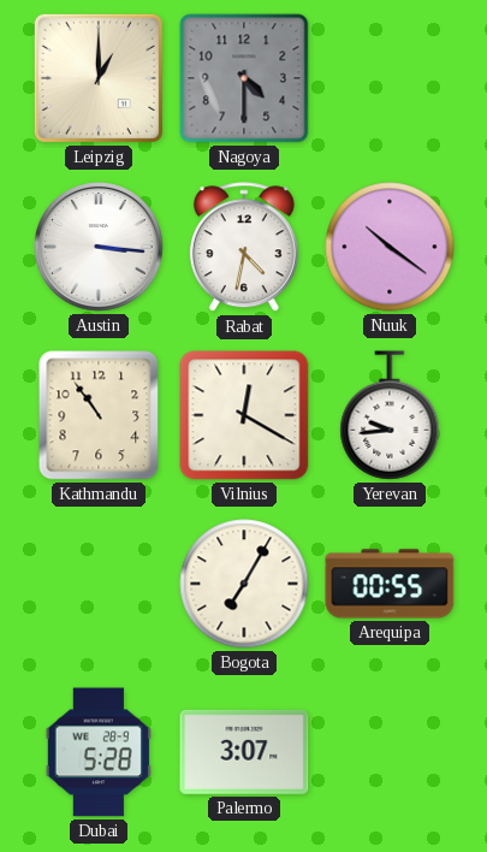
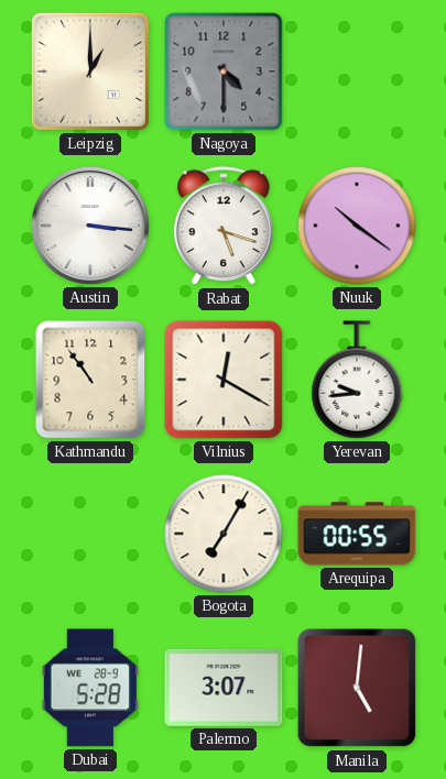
Rabat: 4:32 -> 5:18
Manila: none -> 5:01
